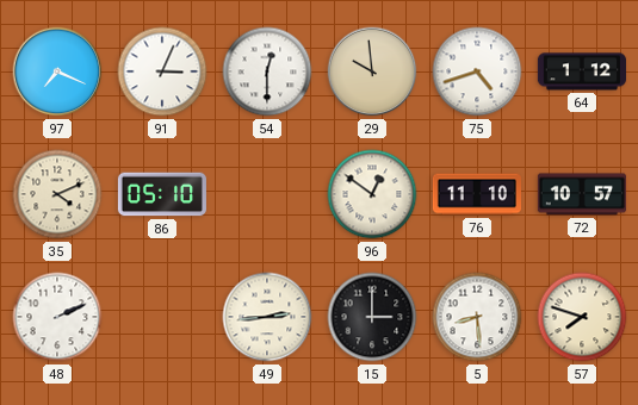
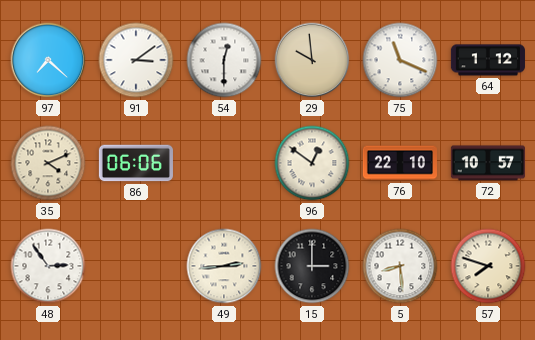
97: 7:19 -> 7:22
91: 3:04 -> 3:09
75: 4:42 -> 11:19
86: 05:10 -> 06:06
76: 11:10 -> 22:10
48: 2:11 -> 2:54
